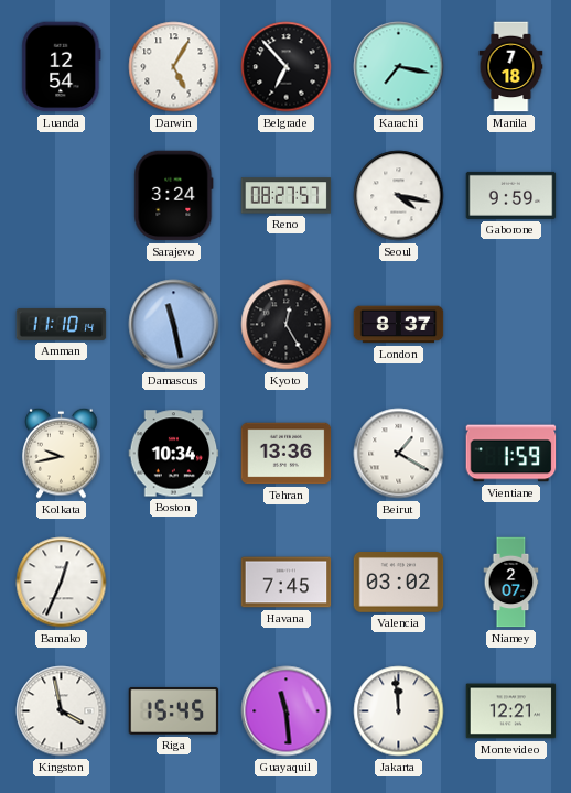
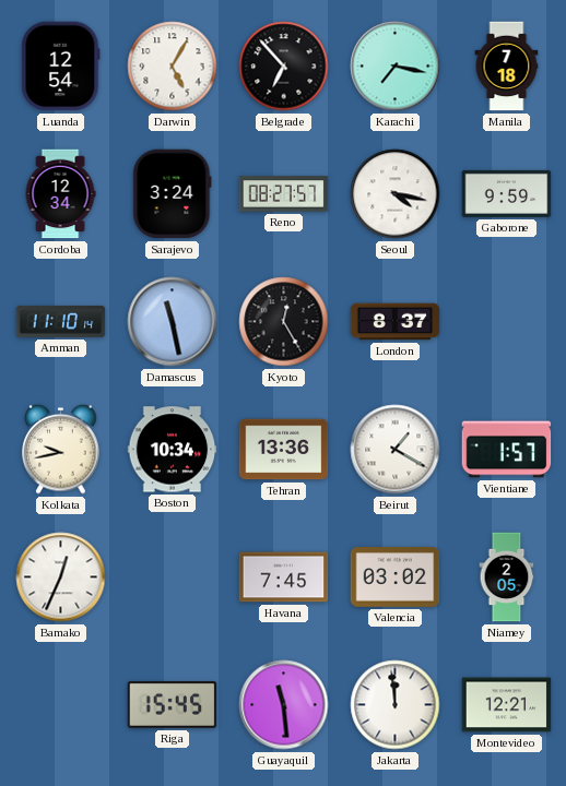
Cordoba: none -> 12:34
Vientiane: 1:59 -> 1:57
Niamey: 2:07 -> 2:05
Kingston: 3:58 -> none
